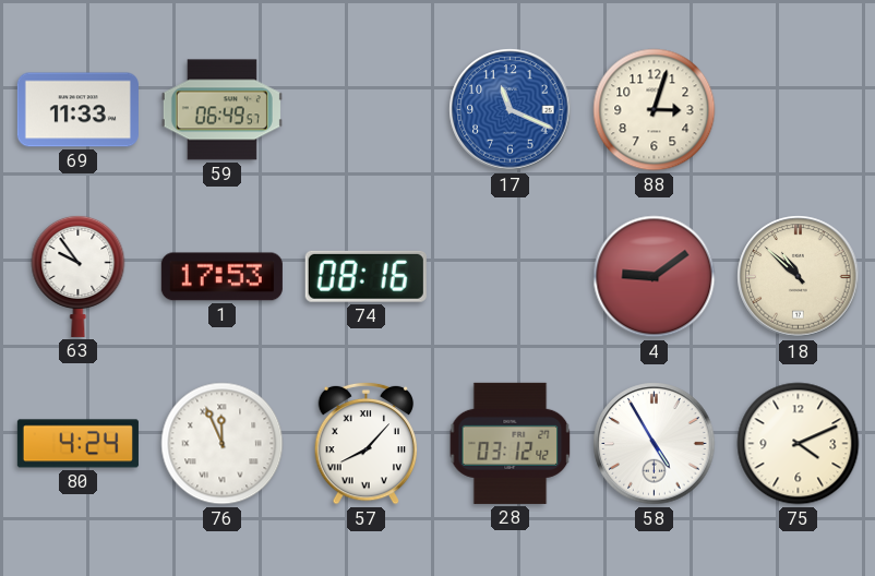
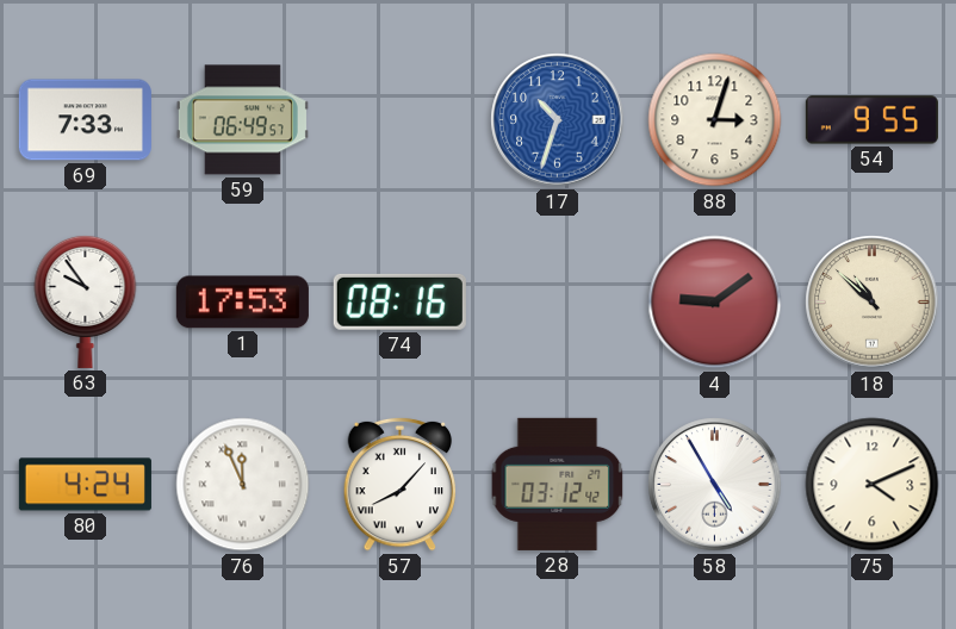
69: 11:33 -> 7:33
17: 11:19 -> 10:33
54: none -> 9:55
